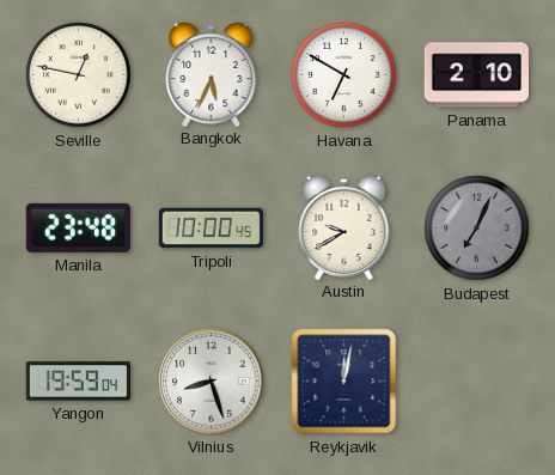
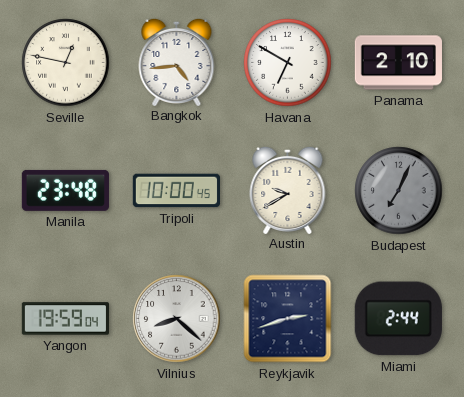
Bangkok: 5:34 -> 4:44
Vilnius: 8:27 -> 8:22
Reykjavik: 12:02 -> 2:42
Miami: none -> 2:44
